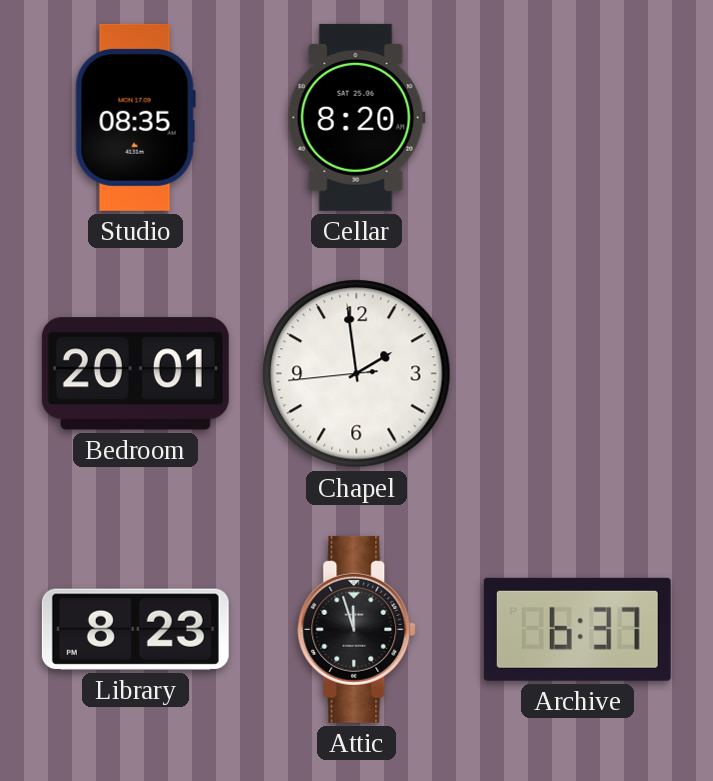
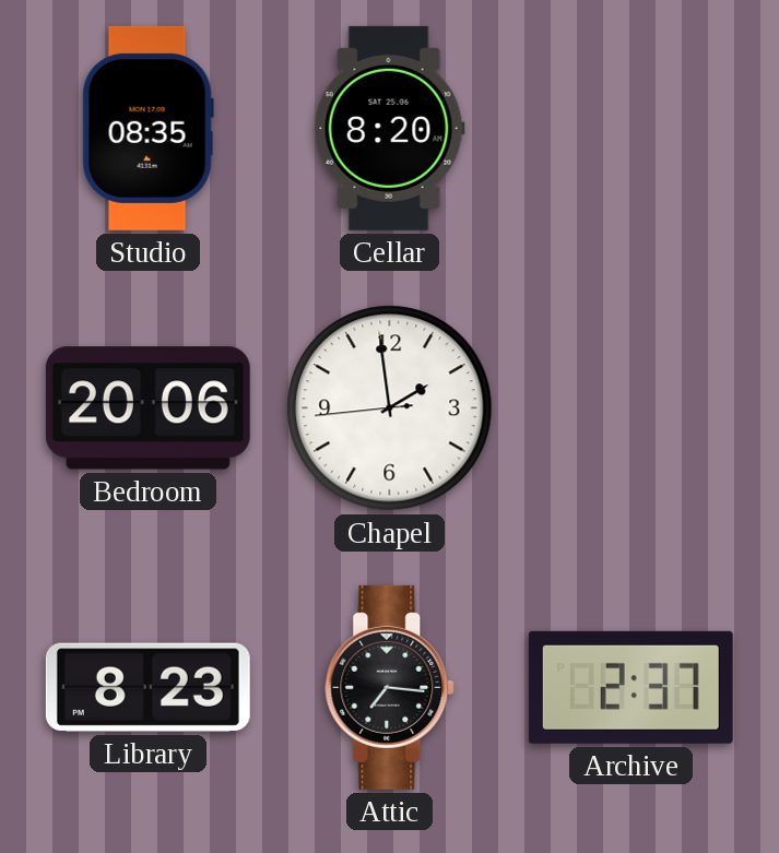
Bedroom: 20:01 -> 20:06
Attic: 11:57 -> 7:16
Archive: 6:37 -> 2:37
